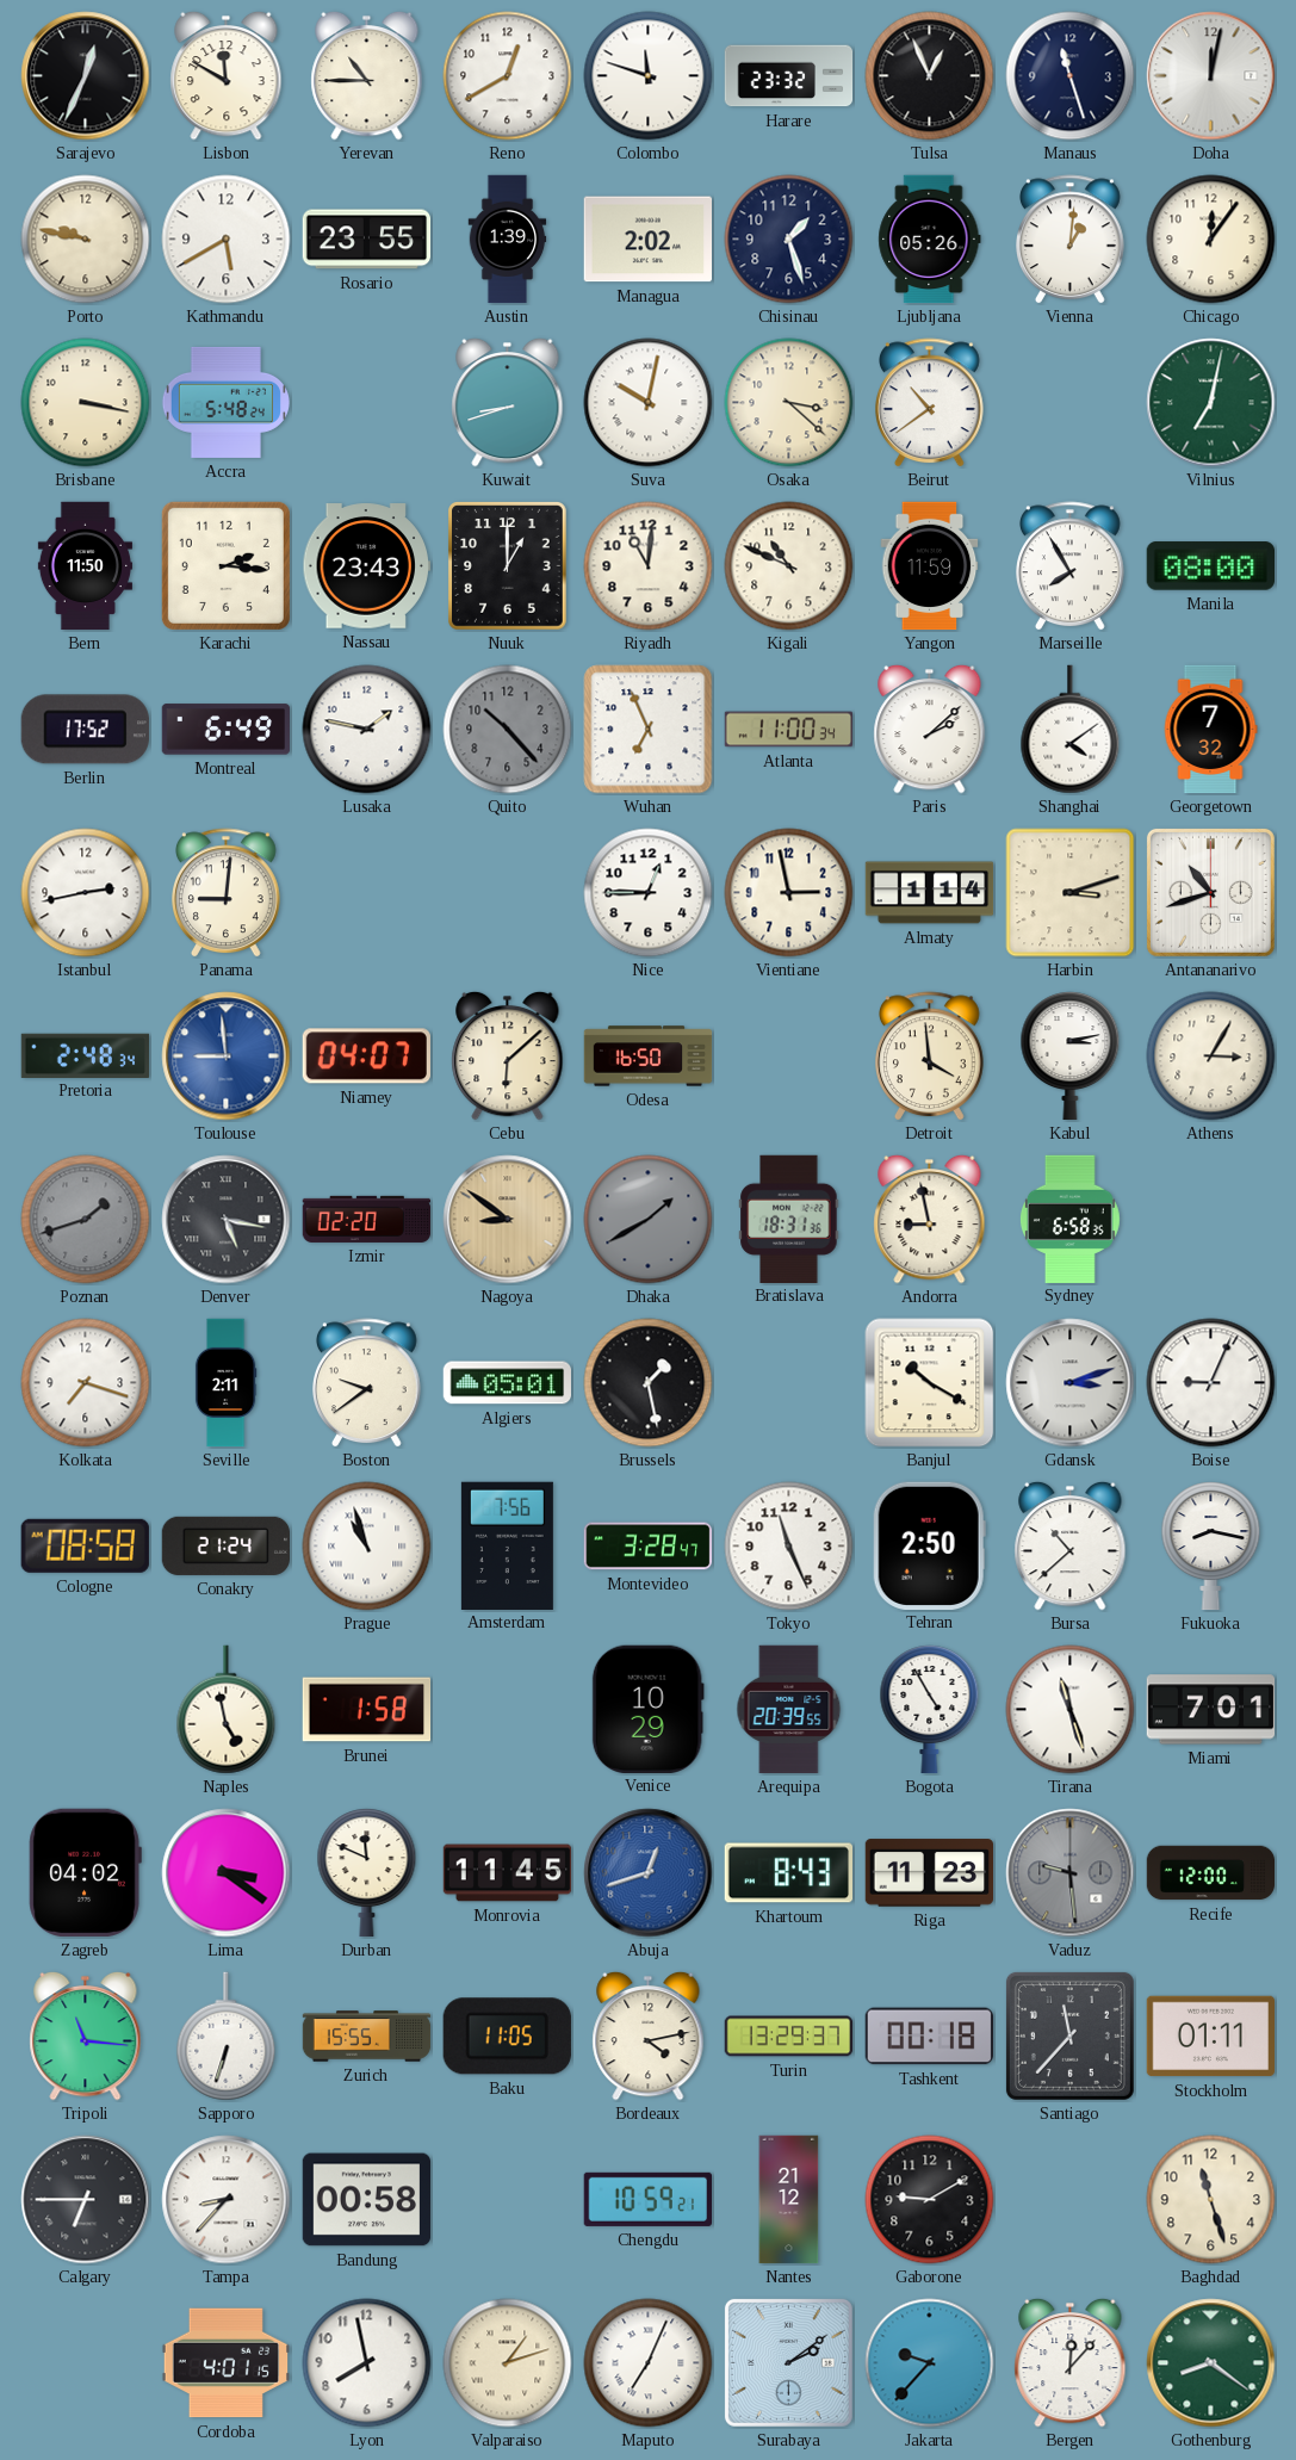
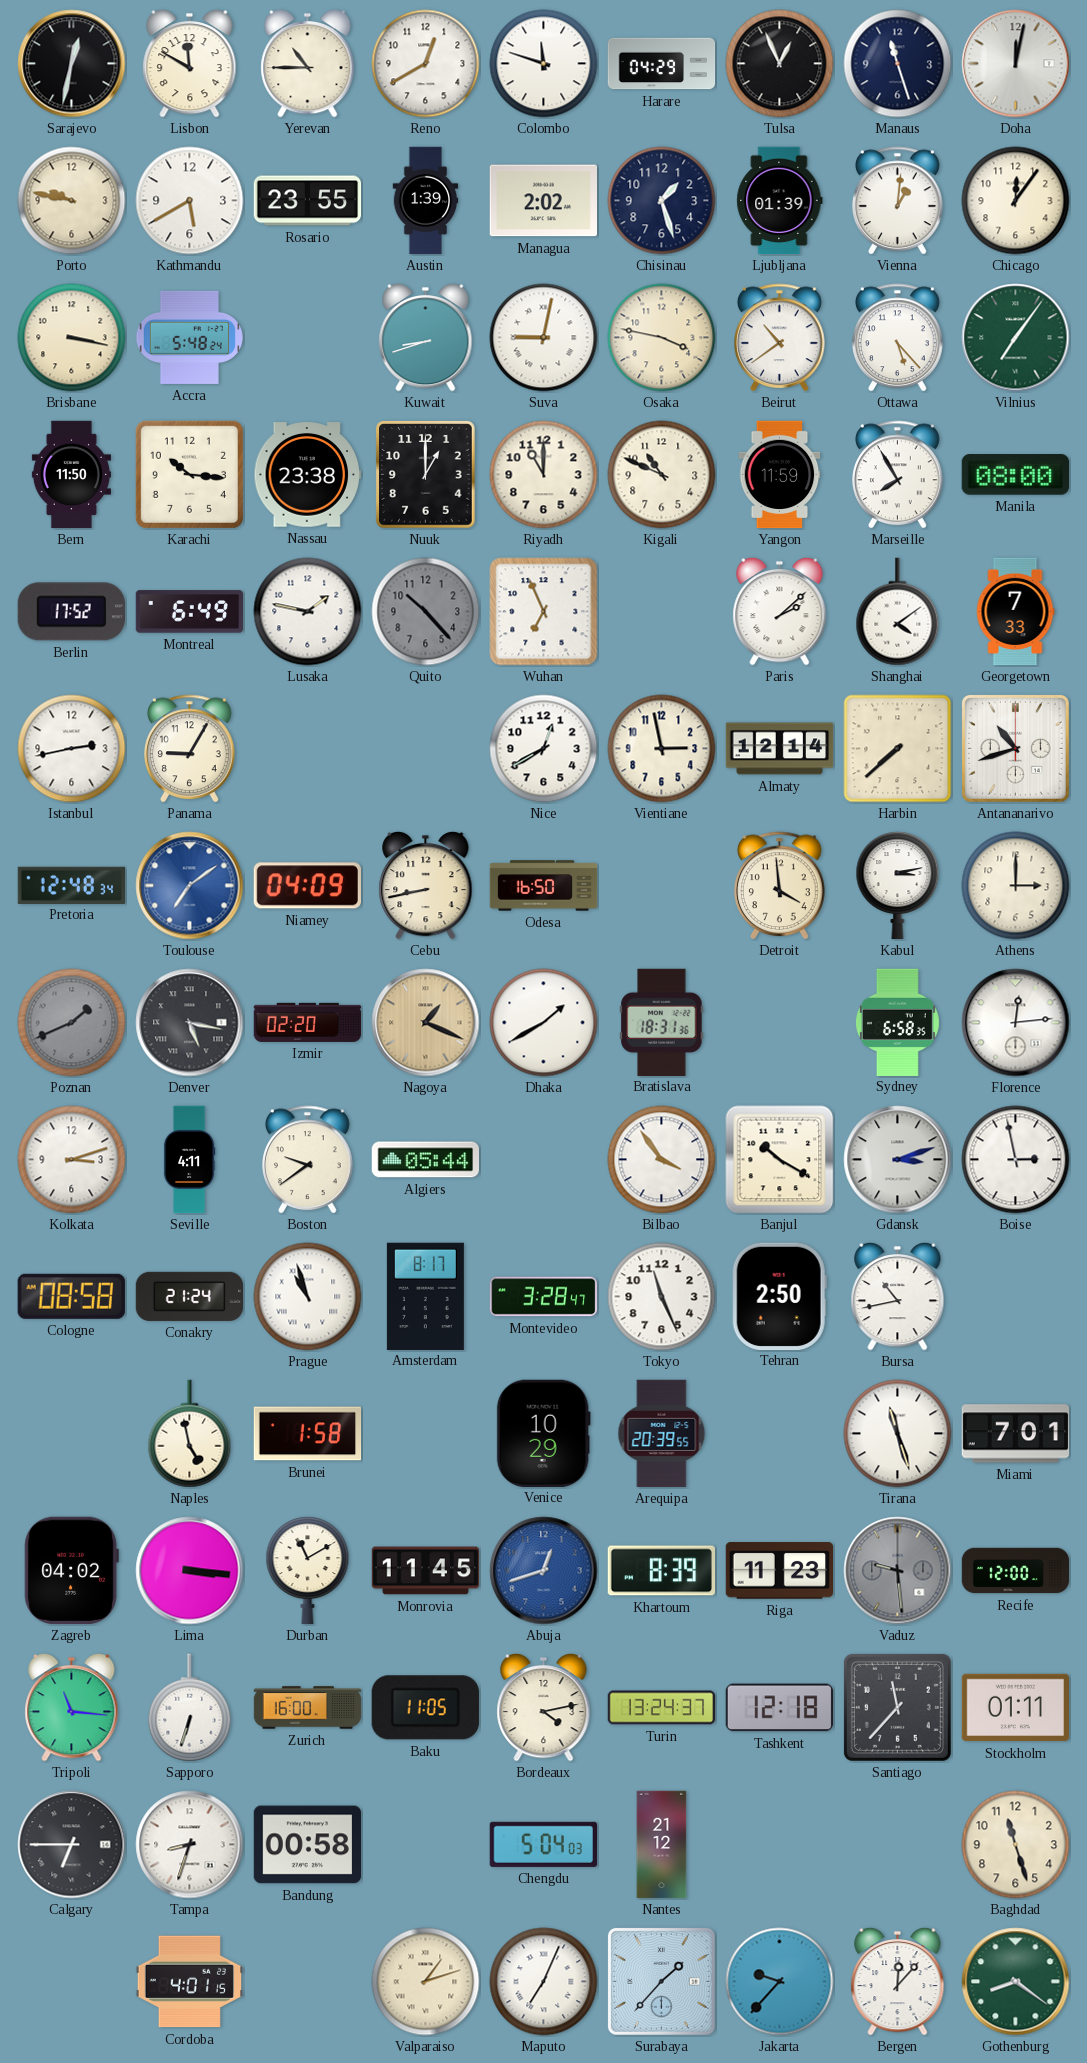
Sarajevo: 12:34 -> 12:32
Harare: 23:32 -> 04:29
Ljubljana: 05:26 -> 01:39
Suva: 10:02 -> 9:02
Osaka: 3:22 -> 3:47
Ottawa: none -> 5:23
Vilnius: 7:02 -> 7:06
Karachi: 2:16 -> 10:16
Nassau: 23:43 -> 23:38
Riyadh: 11:01 -> 11:00
Atlanta: 11:00 -> none
Georgetown: 7:32 -> 7:33
Panama: 9:01 -> 9:05
Nice: 12:45 -> 12:40
Almaty: 1:14 -> 12:14
Harbin: 3:12 -> 7:38
Pretoria: 2:48 -> 12:48
Toulouse: 8:59 -> 7:09
Niamey: 04:07 -> 04:09
Cebu: 6:08 -> 8:43
Athens: 3:05 -> 3:00
Poznan: 1:42 -> 1:41
Nagoya: 8:51 -> 1:19
Dhaka dial: grey -> white
Andorra: 8:58 -> none
Florence: none -> 12:14
Kolkata: 7:18 -> 3:12
Seville: 2:11 -> 4:11
Algiers: 05:01 -> 05:44
Brussels: 1:28 -> none
Bilbao: none -> 3:54
Boise: 9:04 -> 2:58
Amsterdam: 7:56 -> 8:17
Bursa: 10:38 -> 10:43
Fukuoka: 8:17 -> none
Bogota: 4:55 -> none
Lima: 3:21 -> 3:16
Durban: 11:49 -> 11:10
Khartoum: 8:43 -> 8:39
Zurich: 15:55 -> 16:00
Turin: 13:29 -> 13:24
Tashkent: 00:18 -> 12:18
Tampa: 8:37 -> 8:33
Chengdu: 10:59 -> 5:04
Gaborone: 9:10 -> none
Lyon: 7:58 -> none
Surabaya: 2:09 -> 1:37
